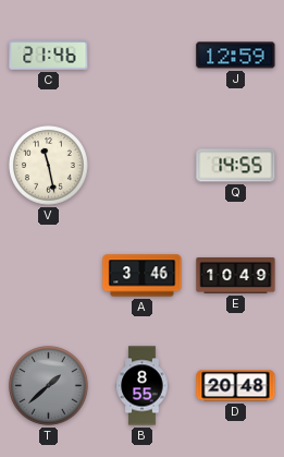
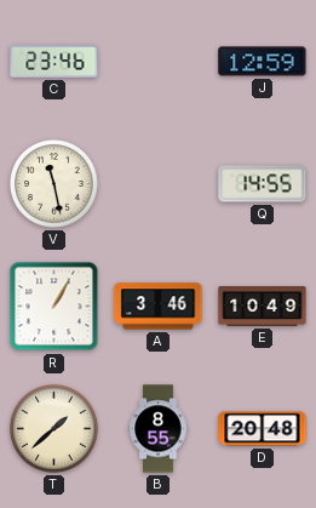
C: 21:46 -> 23:46
R: none -> 1:05
T dial: grey -> cream
